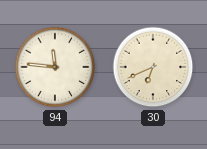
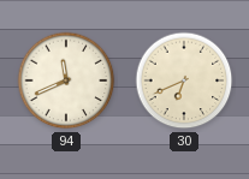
94: 11:46 -> 11:41
